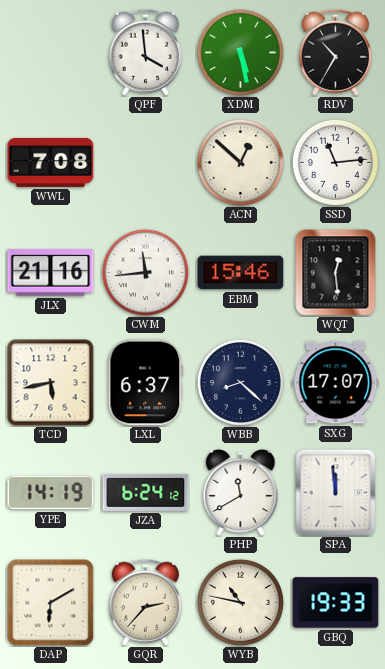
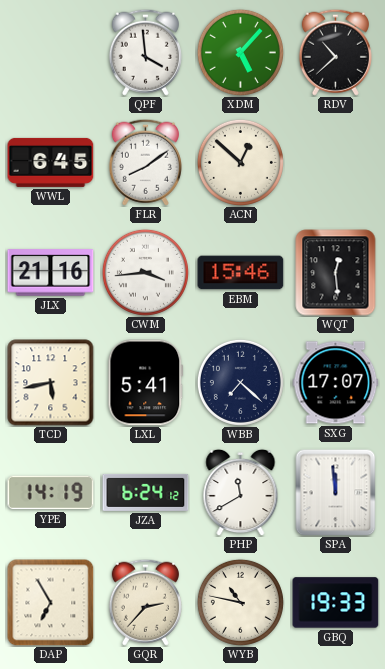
XDM: 5:28 -> 5:07
RDV: 10:35 -> 10:38
WWL: 7:08 -> 6:45
FLR: none -> 8:09
SSD: 11:14 -> none
CWM: 11:44 -> 3:44
LXL: 6:37 -> 5:41
WBB: 8:22 -> 7:22
DAP: 6:10 -> 6:55
